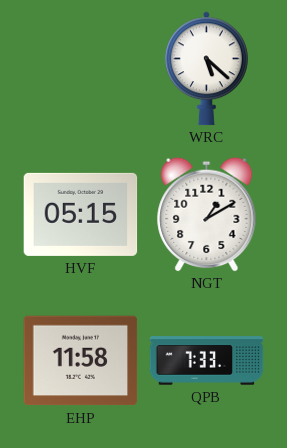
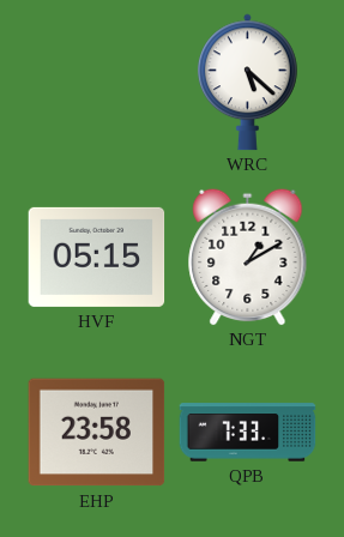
EHP: 11:58 -> 23:58
